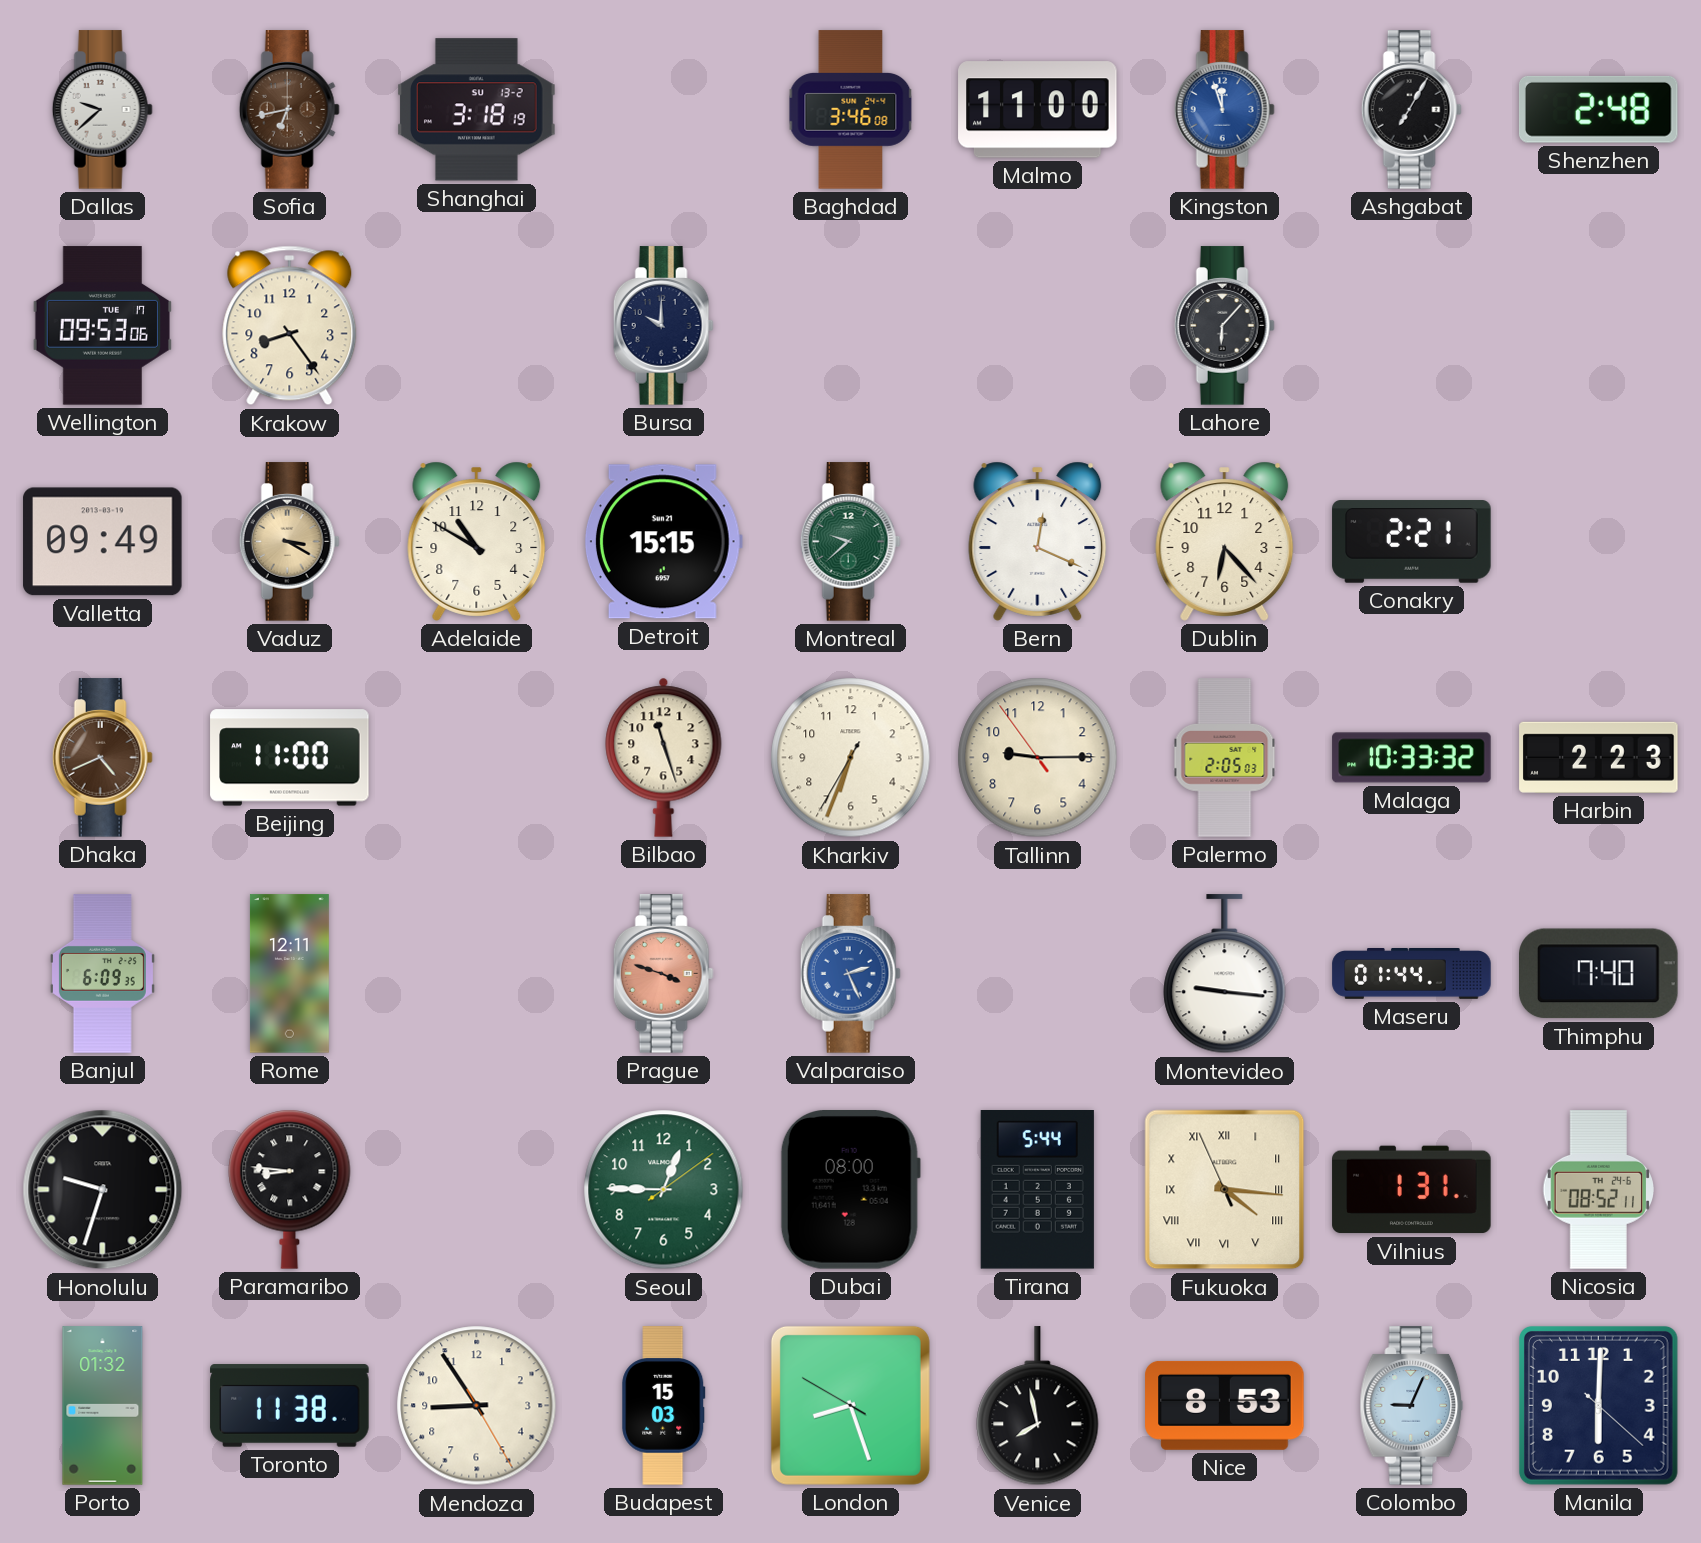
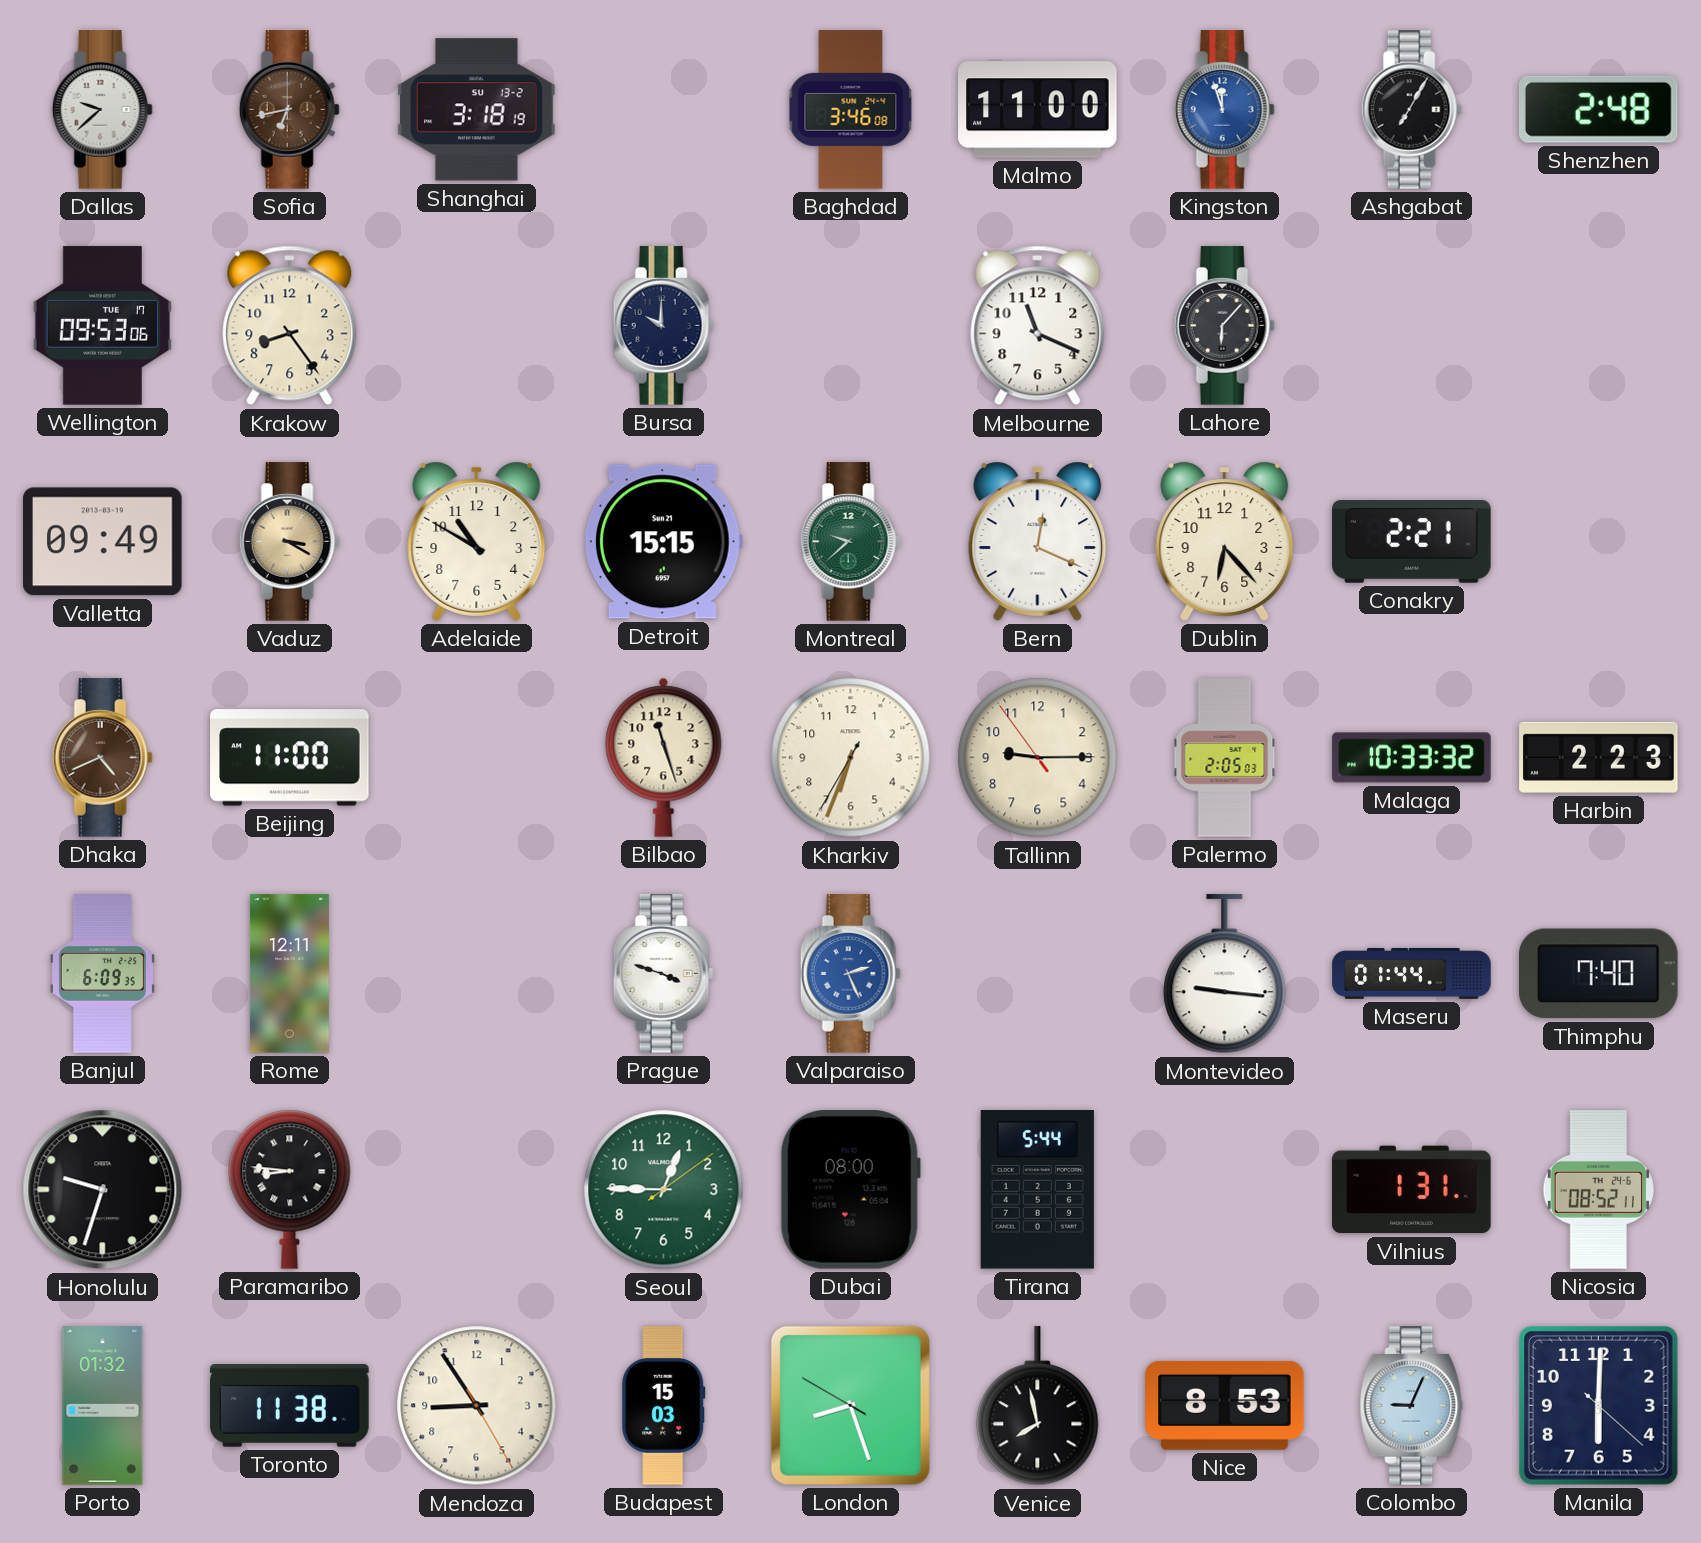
Melbourne: none -> 11:19
Prague dial: salmon -> white
Fukuoka: 4:15 -> none
